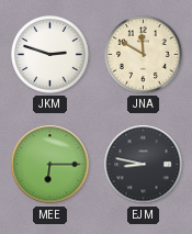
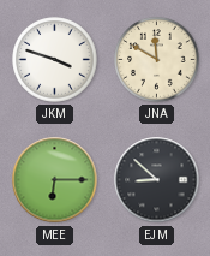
JKM: 2:48 -> 3:48
EJM: 8:47 -> 8:52
